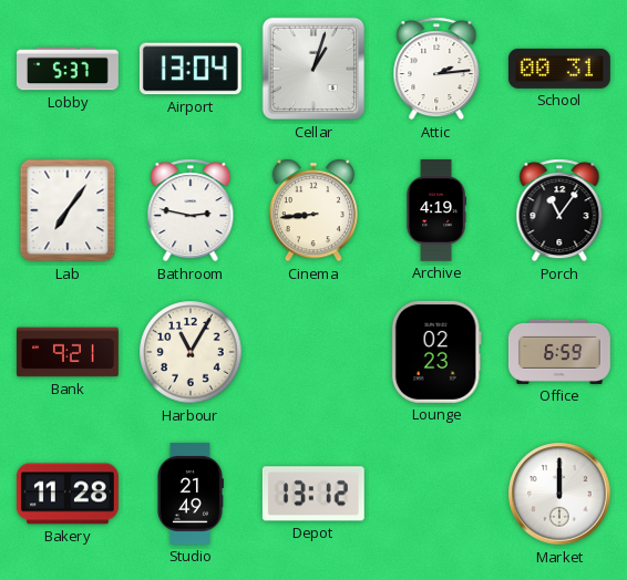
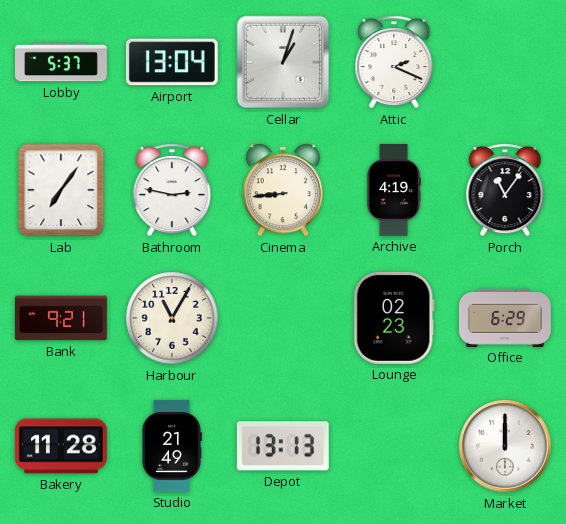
Attic: 2:14 -> 2:19
School: 00:31 -> none
Office: 6:59 -> 6:29
Depot: 13:12 -> 13:13
